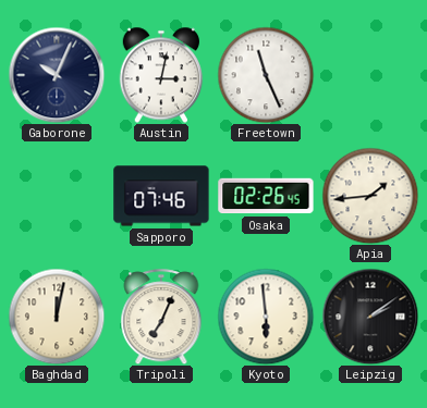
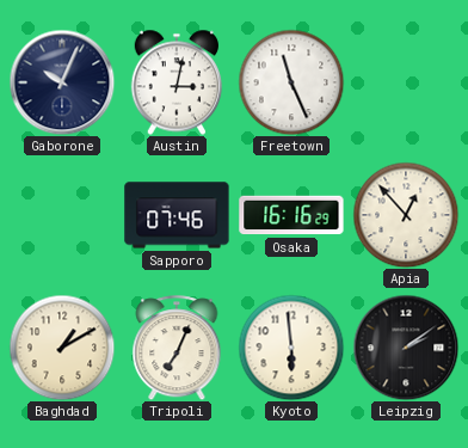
Osaka: 02:26 -> 16:16
Apia: 1:44 -> 12:53
Baghdad: 12:02 -> 1:10
